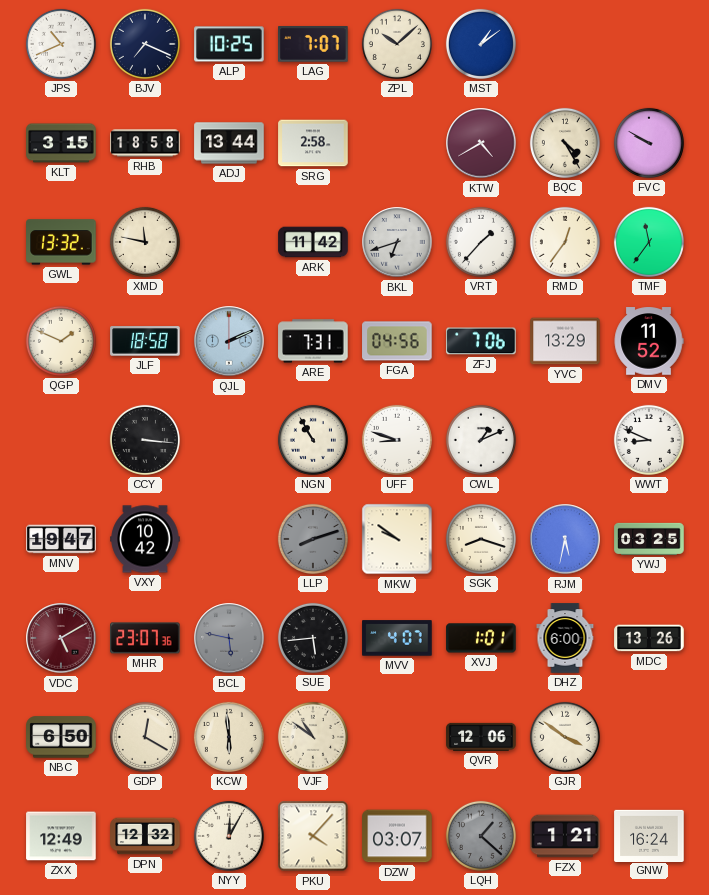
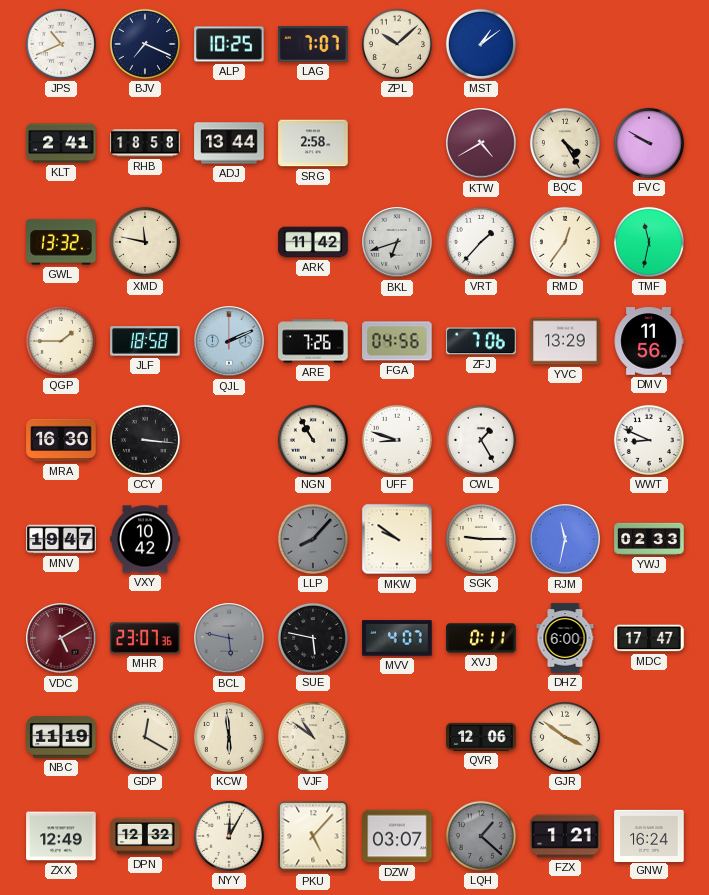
KLT: 3:15 -> 2:41
TMF: 11:36 -> 11:32
QGP: 1:49 -> 1:45
ARE: 7:31 -> 7:26
DMV: 11:52 -> 11:56
MRA: none -> 16:30
CWL: 1:11 -> 1:25
LLP: 8:12 -> 8:07
SGK: 8:18 -> 9:15
RJM: 5:32 -> 11:32
YWJ: 03:25 -> 02:33
SUE: 5:44 -> 5:47
XVJ: 1:01 -> 0:11
MDC: 13:26 -> 17:47
NBC: 6:50 -> 11:19
PKU: 4:07 -> 5:07
